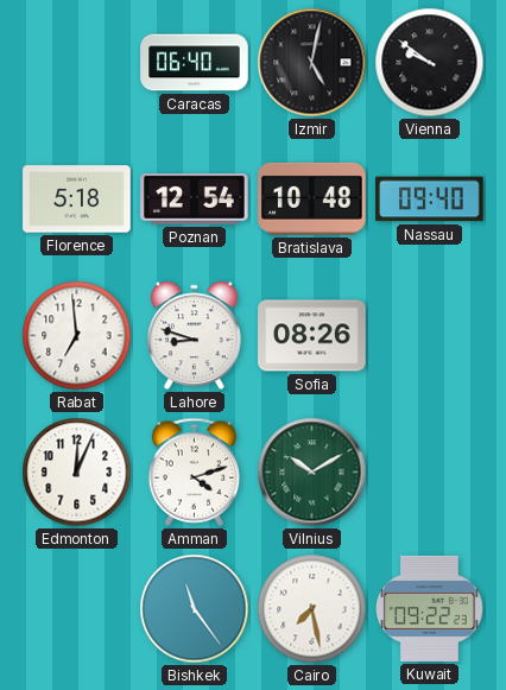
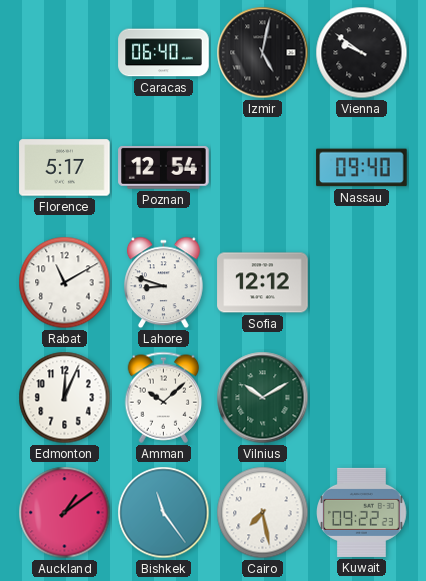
Florence: 5:18 -> 5:17
Bratislava: 10:48 -> none
Rabat: 6:59 -> 11:10
Sofia: 08:26 -> 12:12
Amman: 4:12 -> 10:08
Auckland: none -> 1:09
